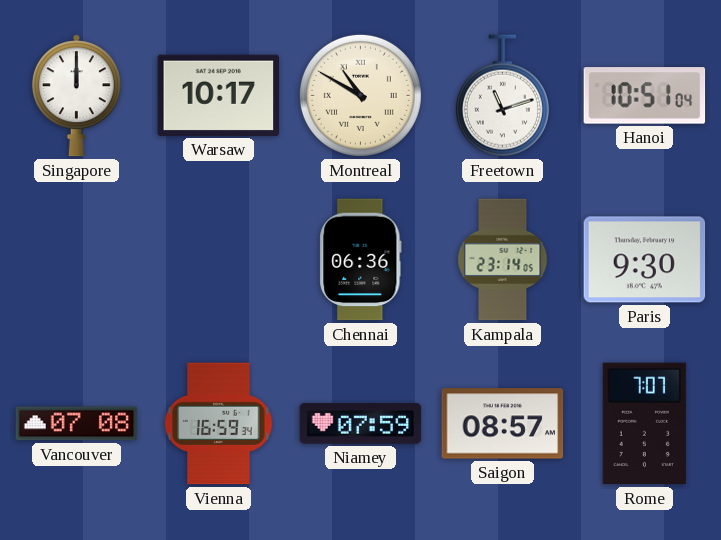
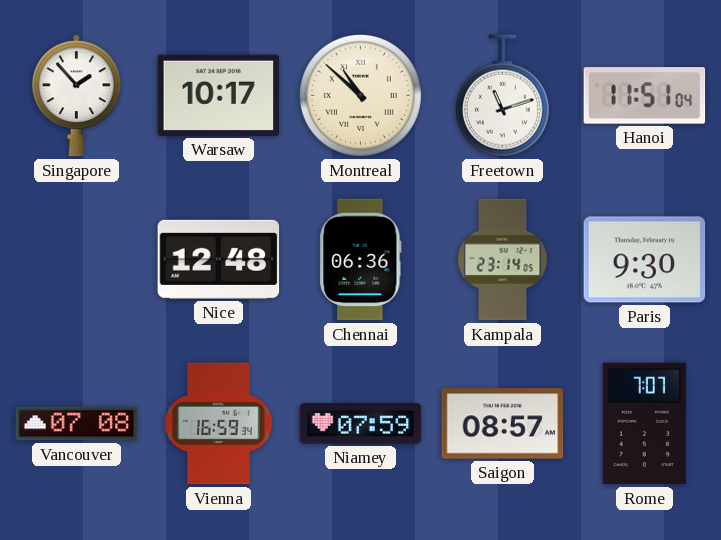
Singapore: 12:00 -> 1:53
Montreal: 10:50 -> 10:52
Hanoi: 10:51 -> 11:51
Nice: none -> 12:48
